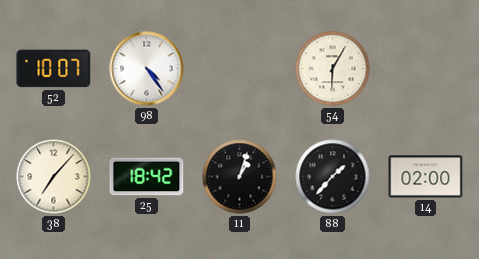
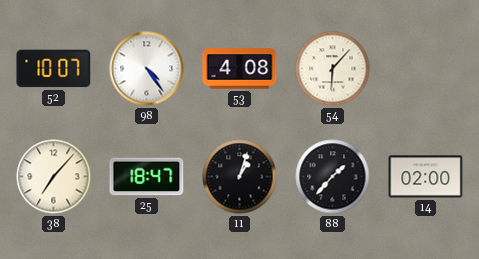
53: none -> 4:08
54: 6:05 -> 6:07
25: 18:42 -> 18:47
